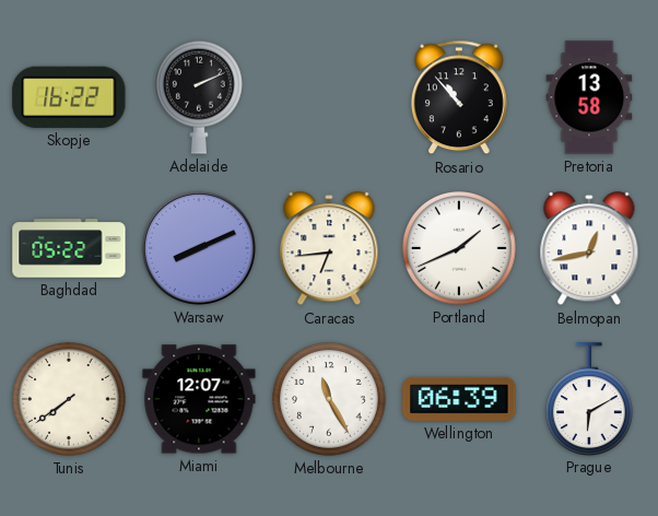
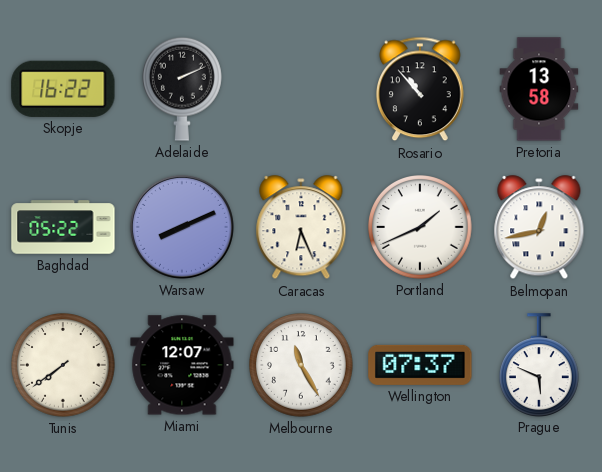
Caracas: 6:44 -> 6:26
Wellington: 06:39 -> 07:37
Prague: 6:10 -> 5:49
